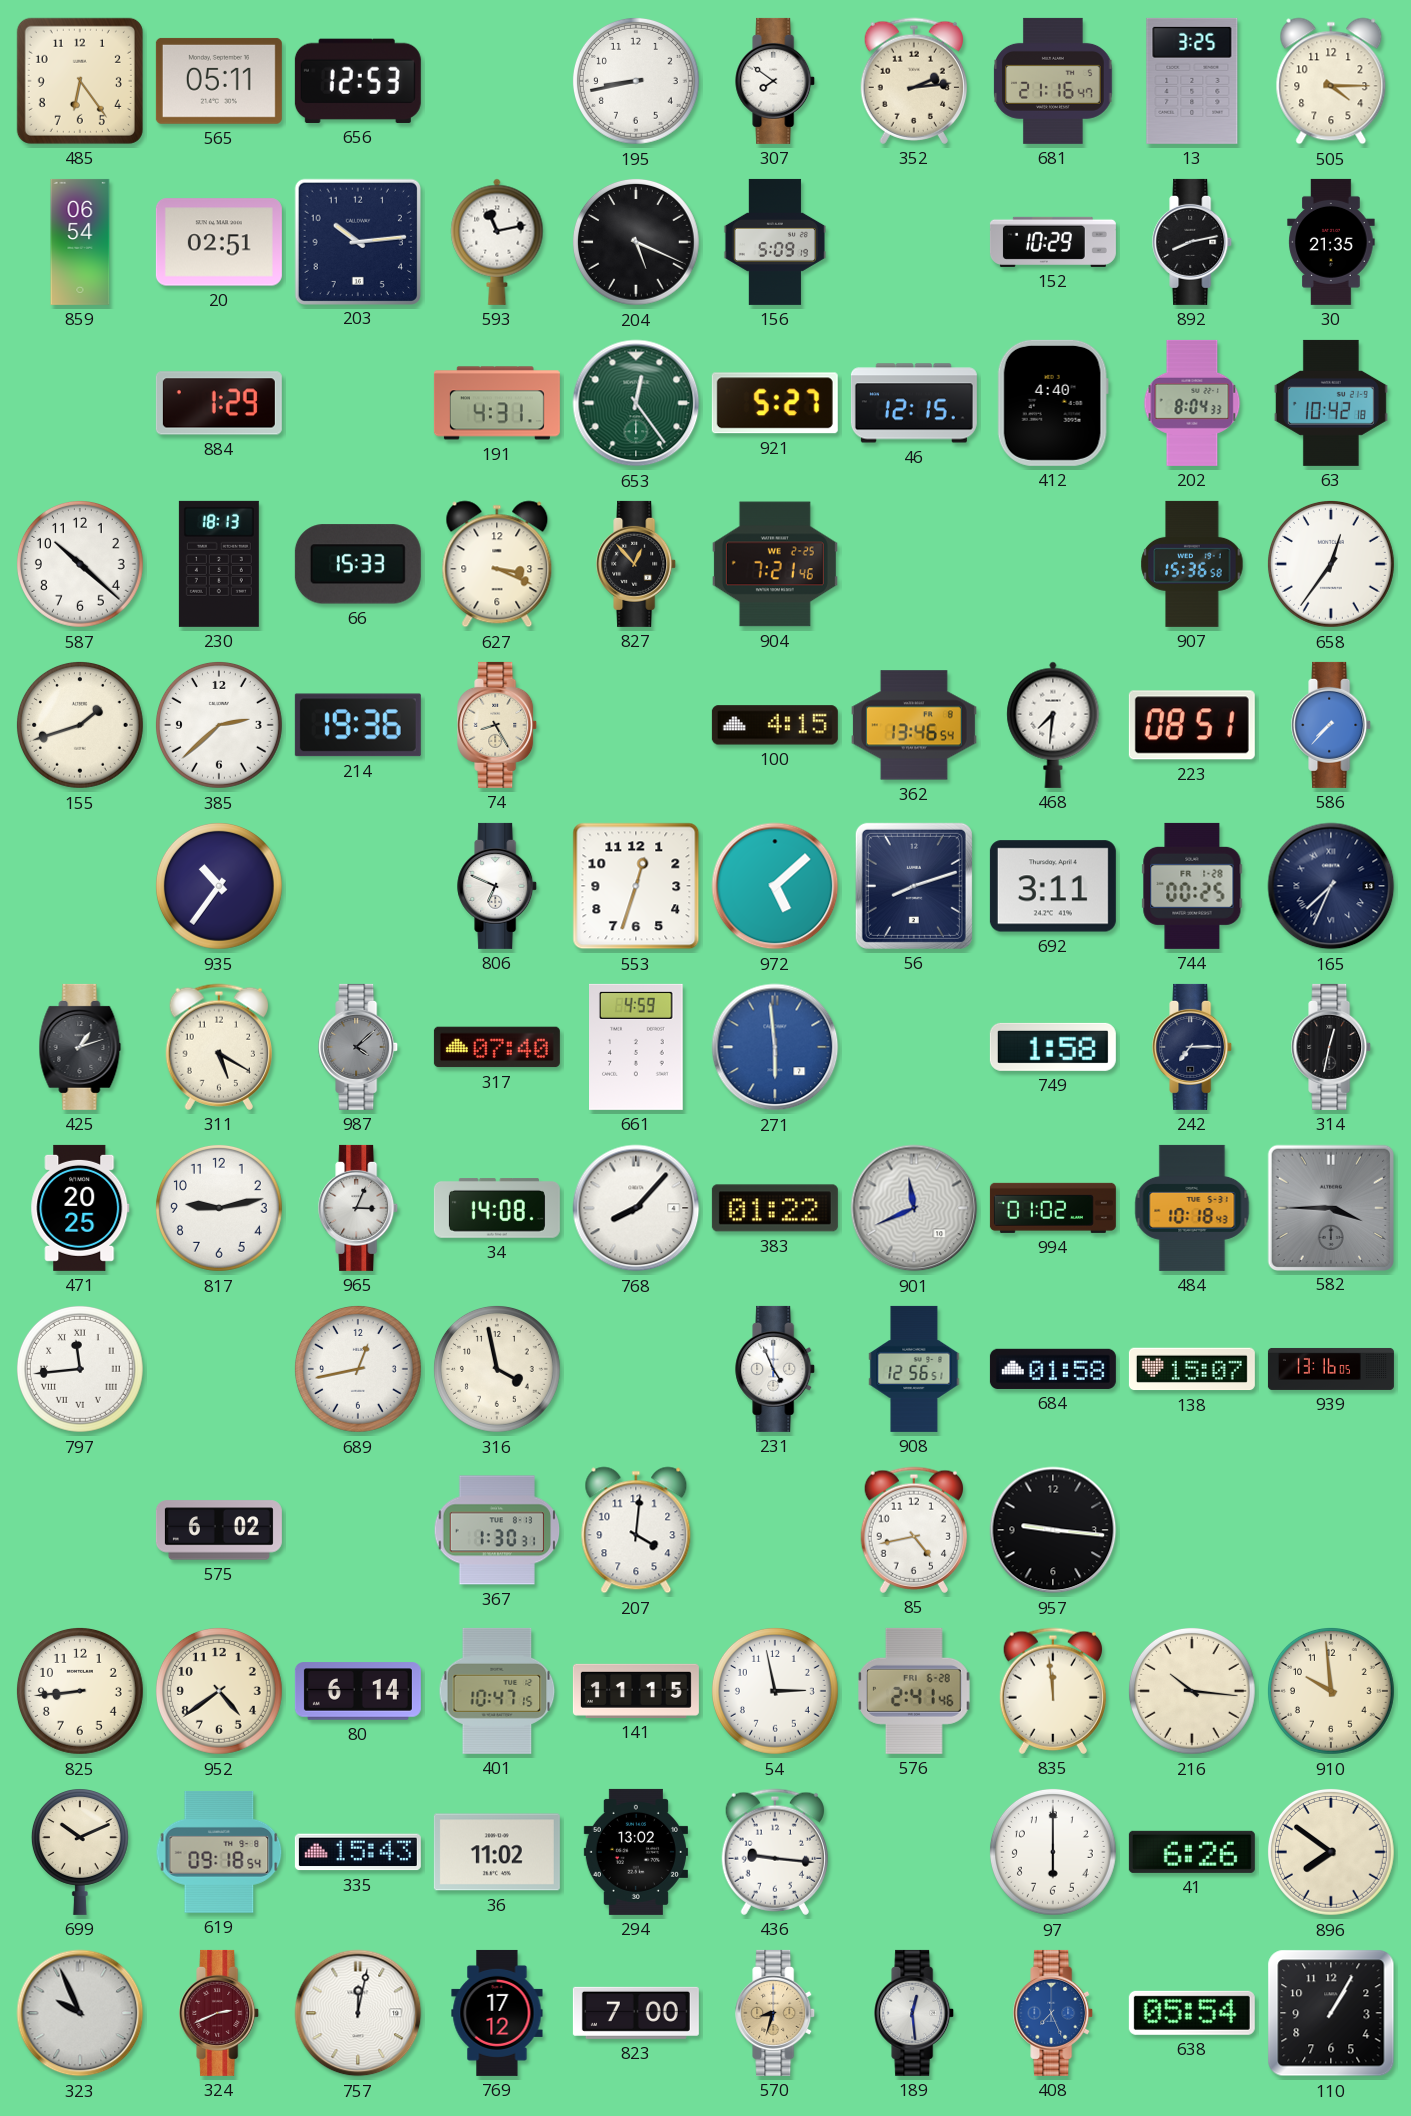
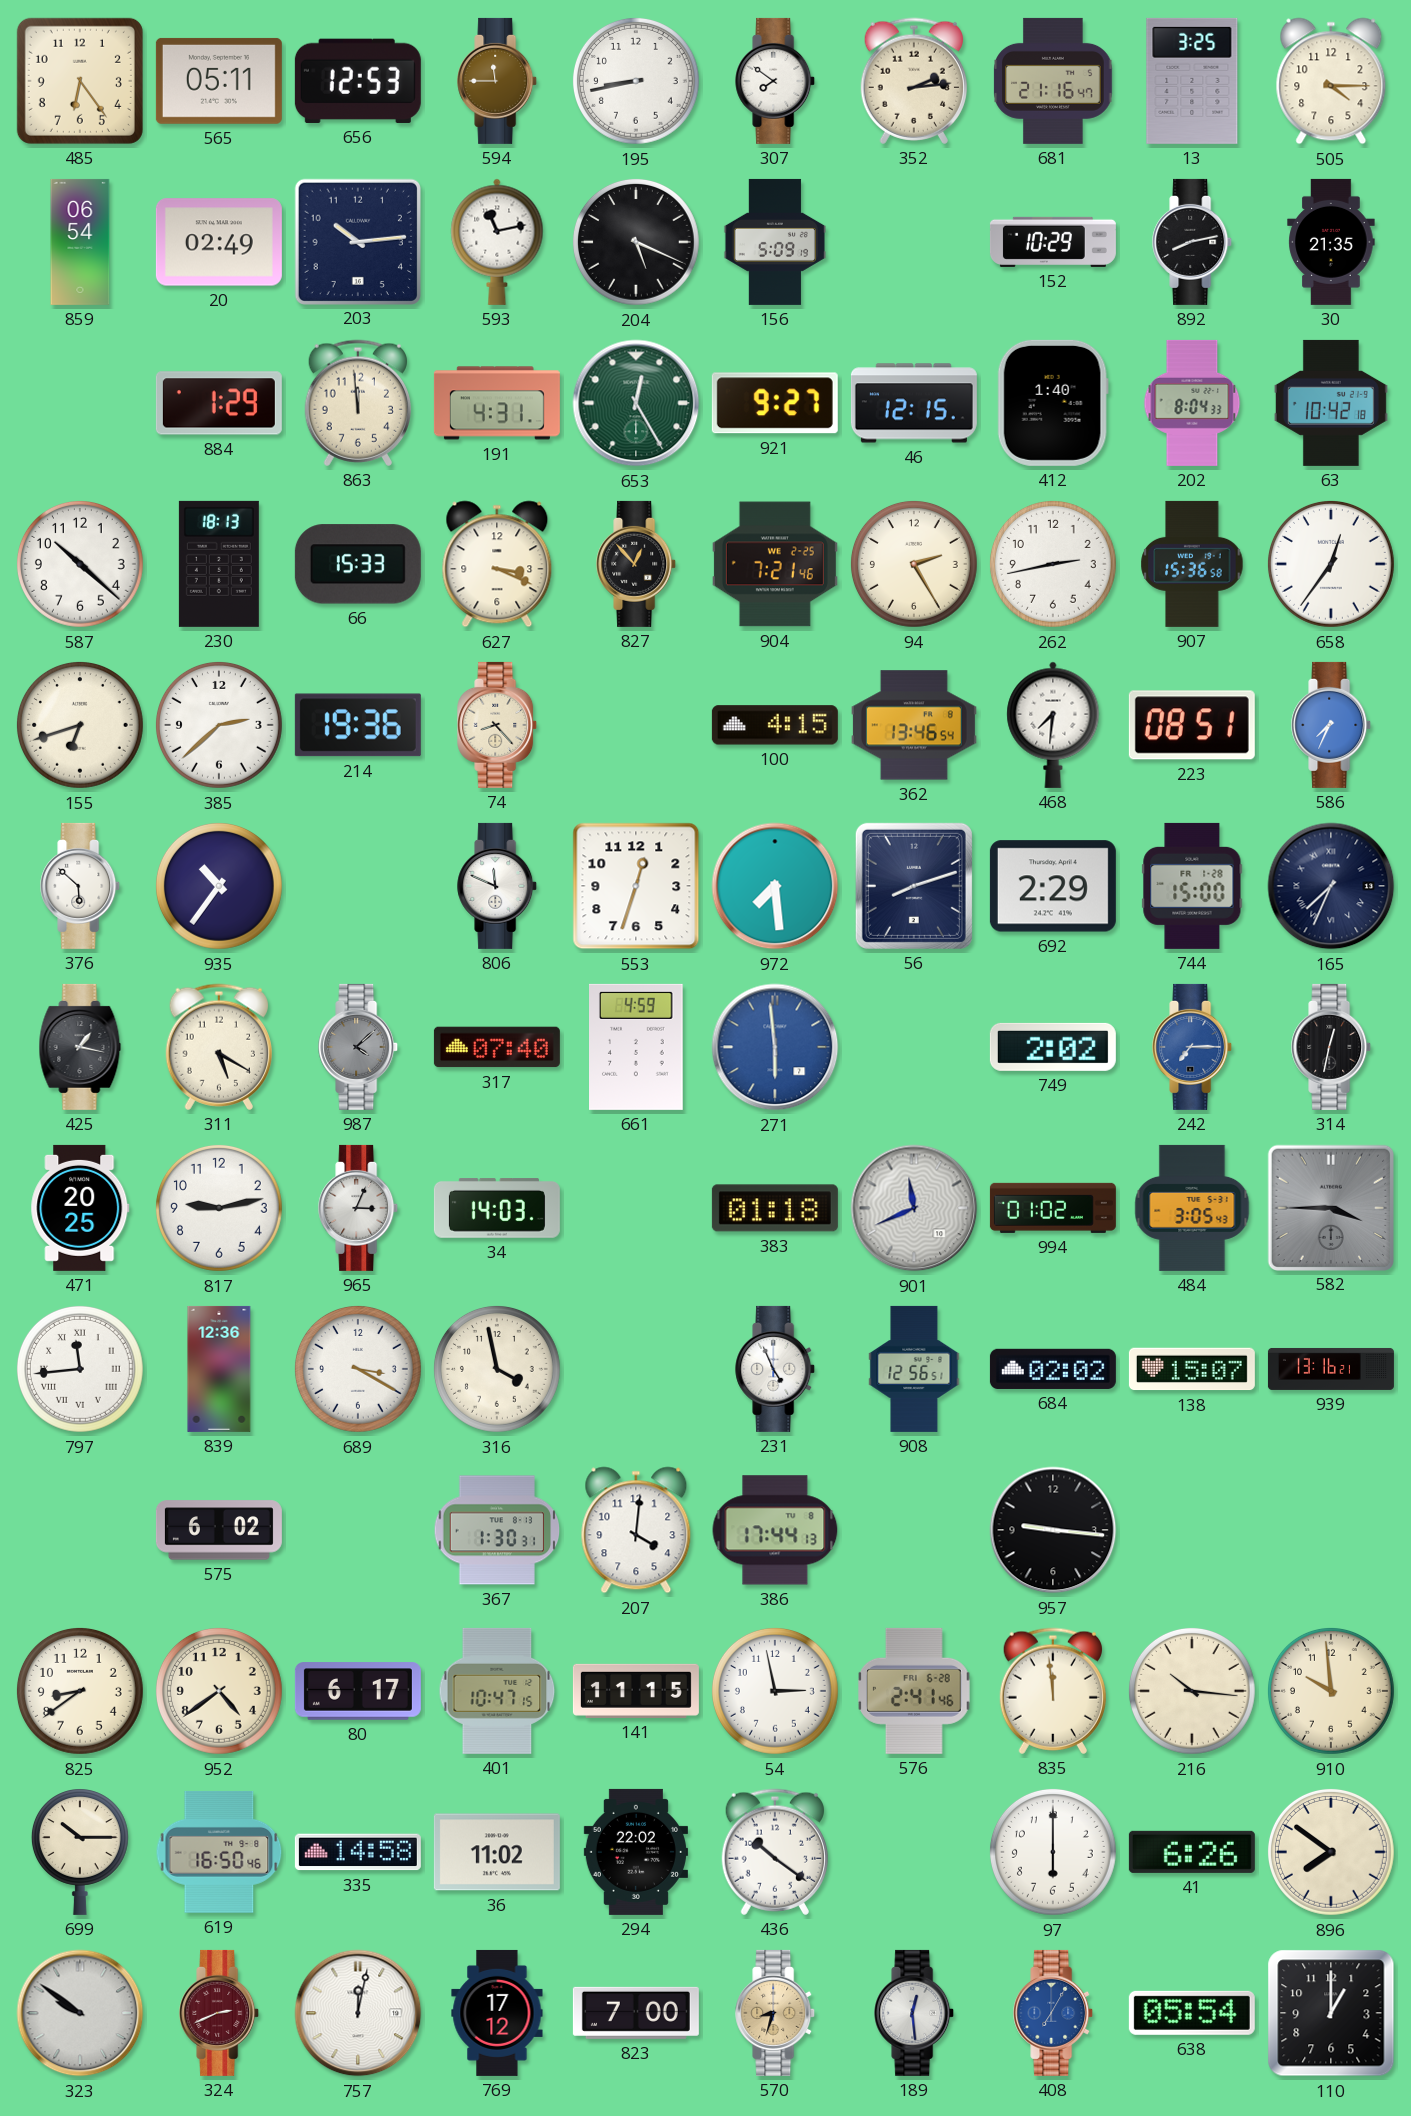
594: none -> 11:45
20: 02:51 -> 02:49
863: none -> 11:59
653: 12:24 -> 12:25
921: 5:27 -> 9:27
412: 4:40 -> 1:40
94: none -> 2:25
262: none -> 2:43
155: 1:42 -> 6:42
74: 8:25 -> 8:23
586: 7:37 -> 7:34
376: none -> 5:52
806: 6:49 -> 11:49
972: 5:08 -> 7:29
692: 3:11 -> 2:29
744: 00:25 -> 15:00
425: 1:12 -> 1:17
749: 1:58 -> 2:02
242 dial: navy -> blue
34: 14:08 -> 14:03
768: 8:07 -> none
383: 01:22 -> 01:18
484: 10:18 -> 3:05
839: none -> 12:36
689: 12:43 -> 3:20
684: 01:58 -> 02:02
939: 13:16:05 -> 13:16:21
386: none -> 17:44
85: 4:43 -> none
825: 8:44 -> 8:39
80: 6:14 -> 6:17
699: 10:11 -> 10:15
619: 09:18 -> 16:50
335: 15:43 -> 14:58
294: 13:02 -> 22:02
436: 9:16 -> 10:21
323: 9:56 -> 9:51
408: 7:26 -> 7:05
110: 1:05 -> 1:00
